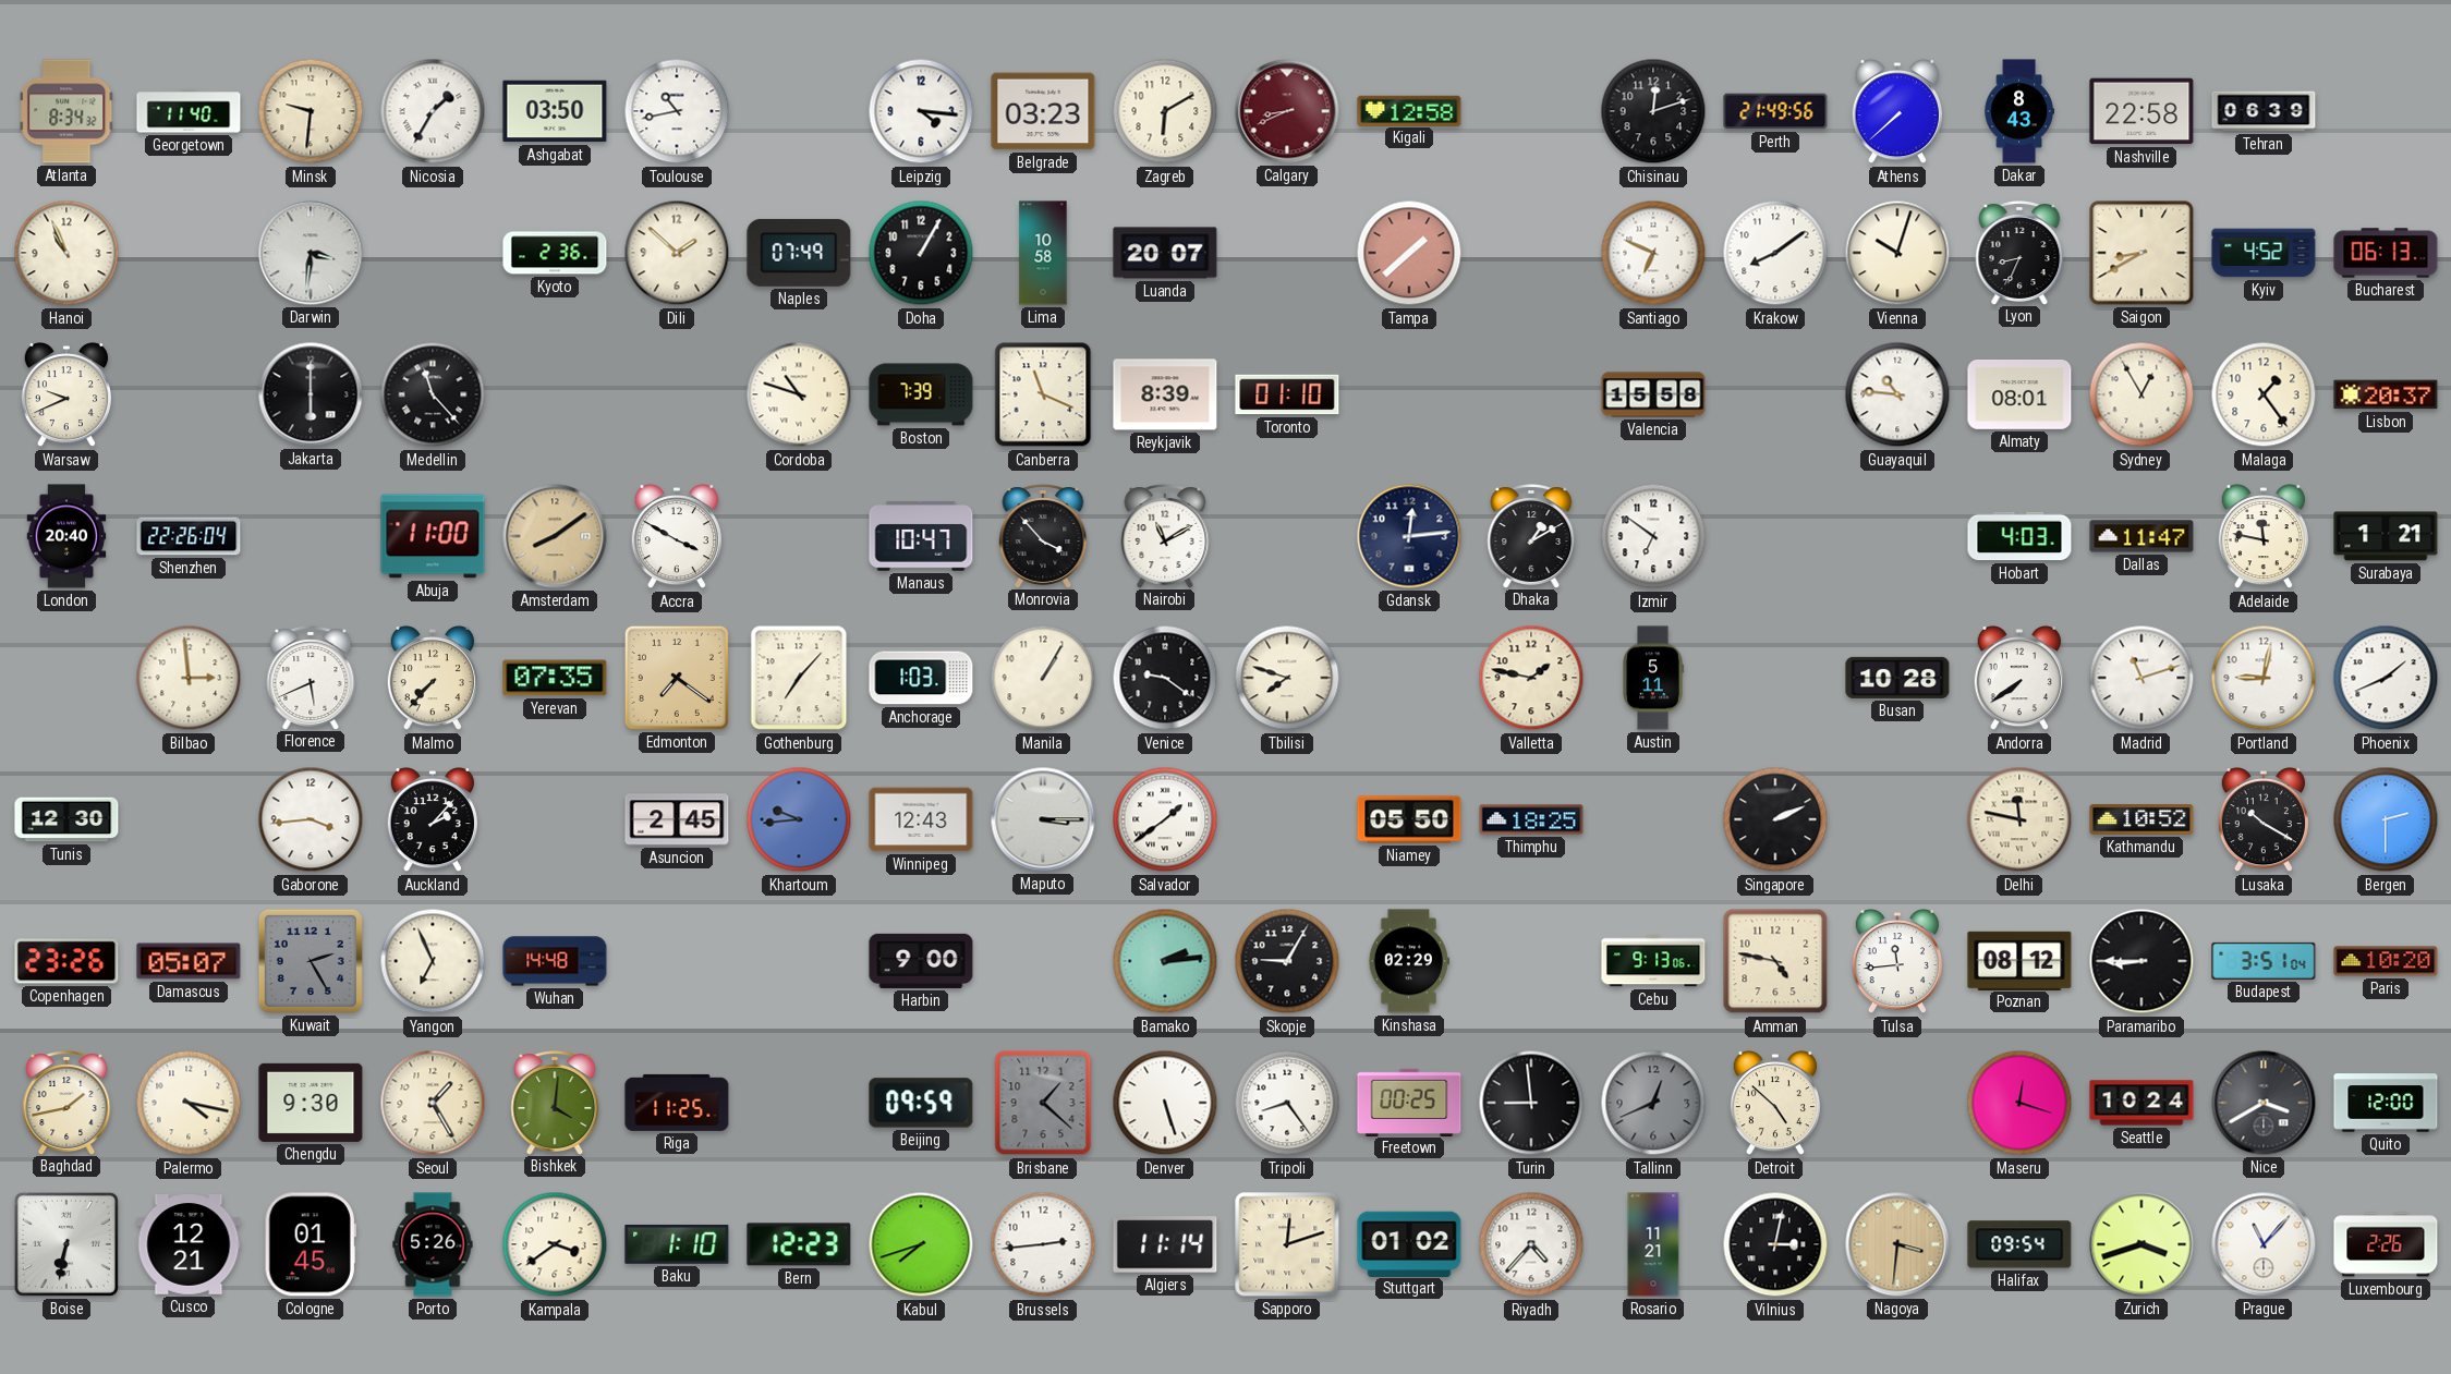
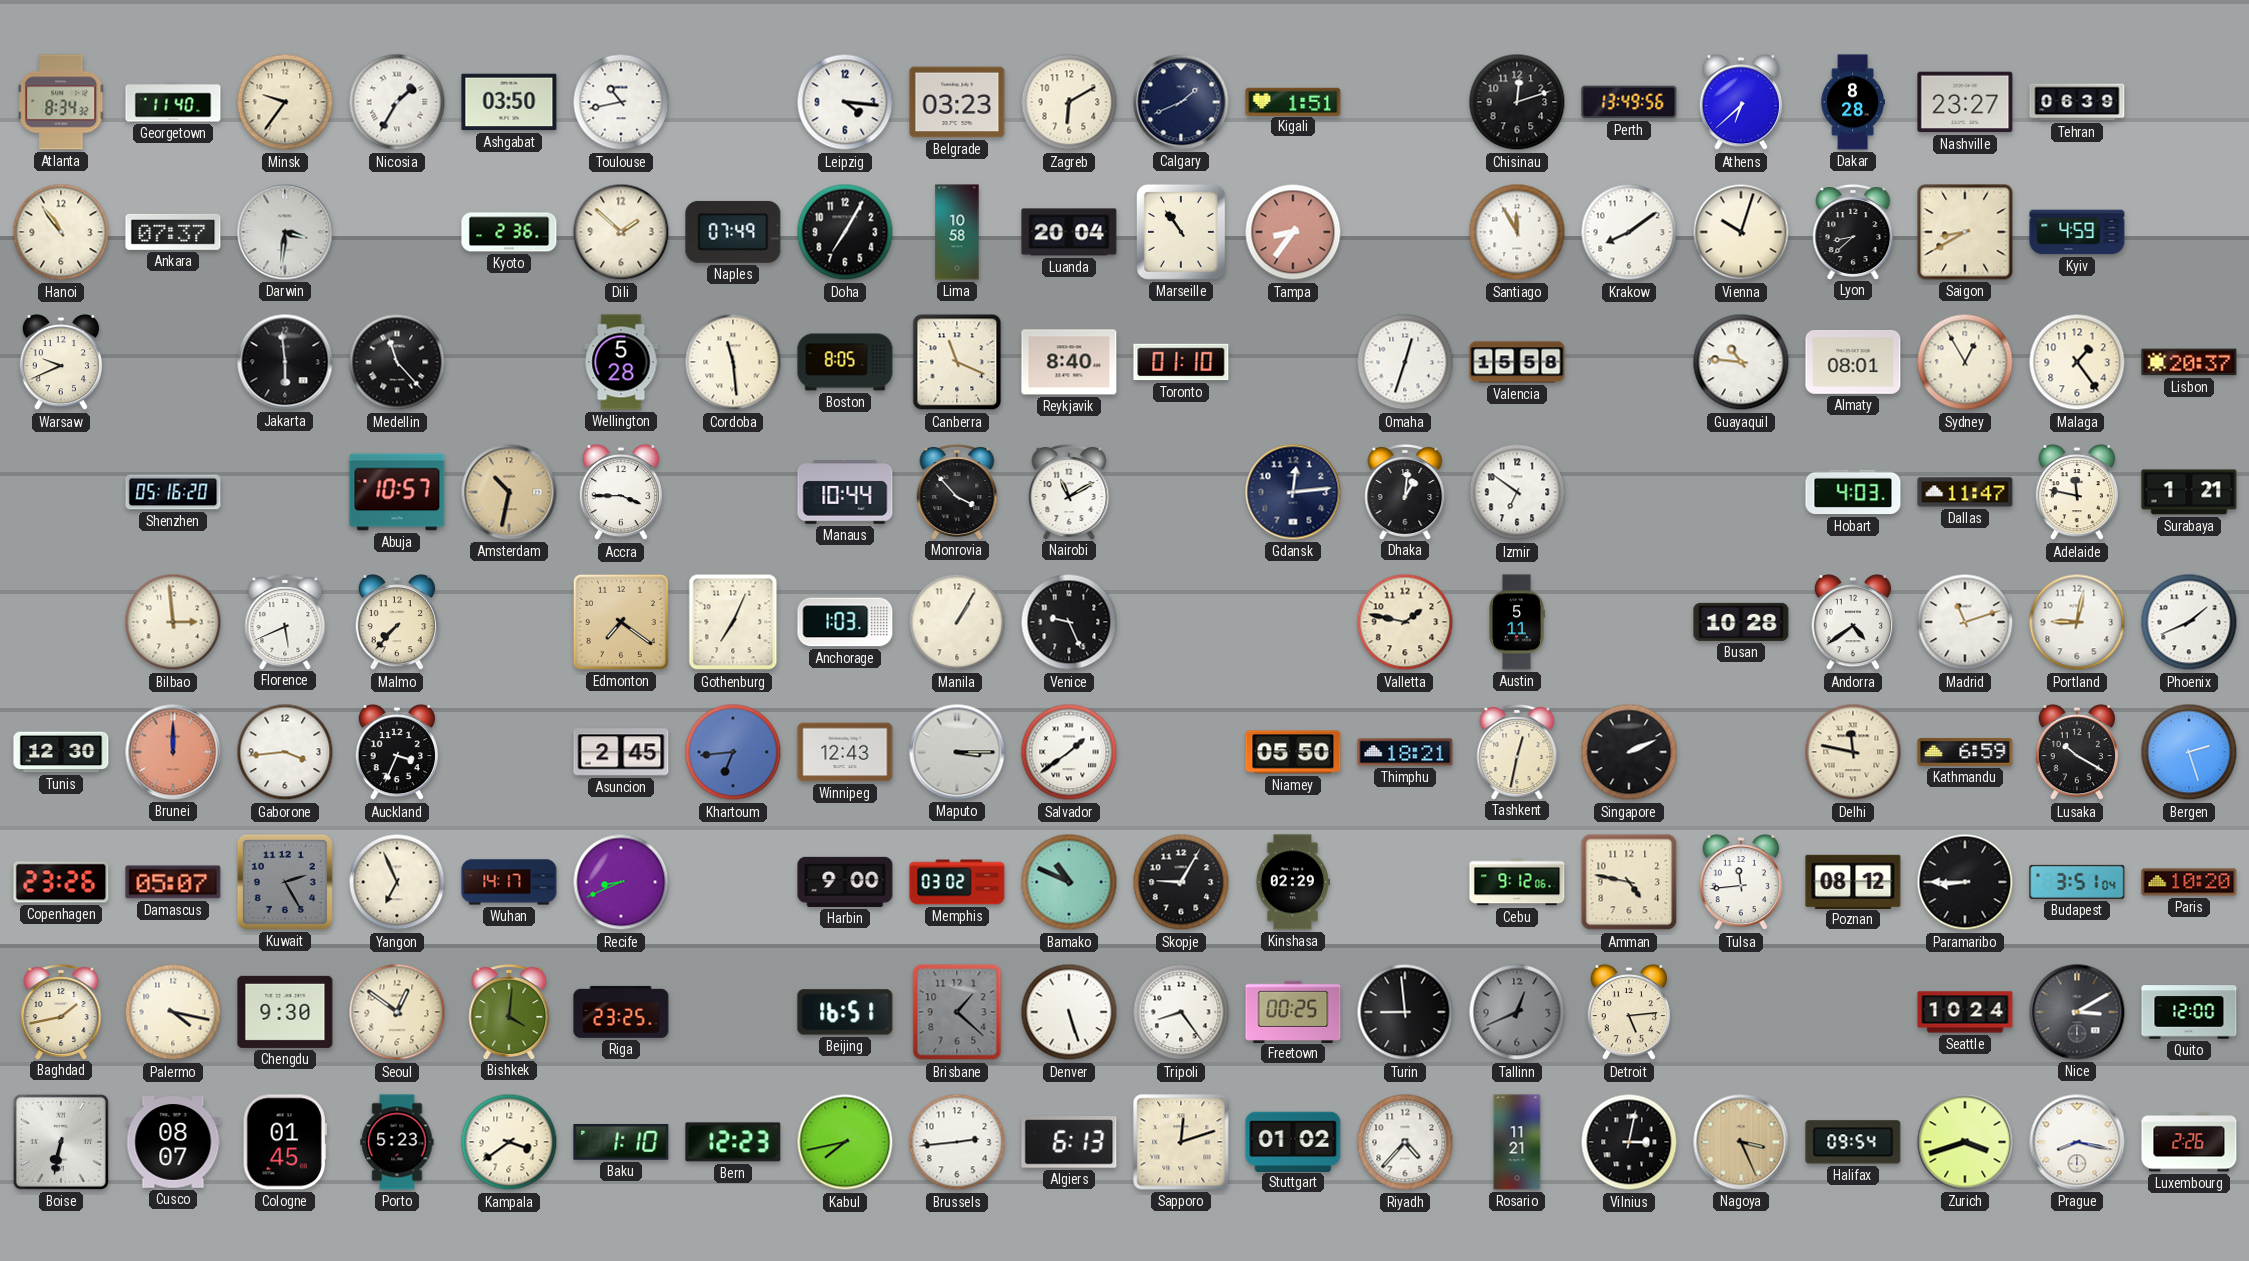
Minsk: 9:31 -> 9:36
Calgary: 8:41 -> 1:41
Calgary dial: burgundy -> navy
Kigali: 12:58 -> 1:51
Perth: 21:49 -> 13:49
Athens: 7:38 -> 6:38
Dakar: 8:43 -> 8:28
Nashville: 22:58 -> 23:27
Hanoi: 10:56 -> 10:54
Ankara: none -> 07:37
Doha: 1:05 -> 7:05
Luanda: 20:07 -> 20:04
Marseille: none -> 10:54
Tampa: 1:38 -> 8:36
Santiago: 6:49 -> 11:55
Lyon: 8:34 -> 8:38
Kyiv: 4:52 -> 4:59
Bucharest: 06:13 -> none
Jakarta: 6:00 -> 5:59
Wellington: none -> 5:28
Cordoba: 10:48 -> 11:29
Boston: 7:39 -> 8:05
Reykjavik: 8:39 -> 8:40
Omaha: none -> 12:33
London: 20:40 -> none
Shenzhen: 22:26 -> 05:16
Abuja: 11:00 -> 10:57
Amsterdam: 8:09 -> 10:32
Accra: 3:50 -> 3:45
Manaus: 10:47 -> 10:44
Dhaka: 1:10 -> 1:01
Yerevan: 07:35 -> none
Gothenburg: 7:07 -> 7:04
Venice: 9:21 -> 9:26
Tbilisi: 7:48 -> none
Andorra: 7:39 -> 4:39
Brunei: none -> 12:00
Auckland: 2:07 -> 3:34
Khartoum: 9:44 -> 6:44
Thimphu: 18:25 -> 18:21
Tashkent: none -> 12:32
Kathmandu: 10:52 -> 6:59
Bergen: 2:30 -> 2:27
Wuhan: 14:48 -> 14:17
Recife: none -> 8:41
Memphis: none -> 03:02
Bamako: 2:14 -> 10:49
Cebu: 9:13 -> 9:12
Seoul: 1:25 -> 12:51
Riga: 11:25 -> 23:25
Beijing: 09:59 -> 16:51
Detroit: 4:52 -> 5:14
Maseru: 12:18 -> none
Nice: 3:40 -> 3:10
Cusco: 12:21 -> 08:07
Porto: 5:26 -> 5:23
Kabul: 7:42 -> 7:43
Algiers: 11:14 -> 6:13
Nagoya: 3:31 -> 3:26
Prague: 11:07 -> 8:17
